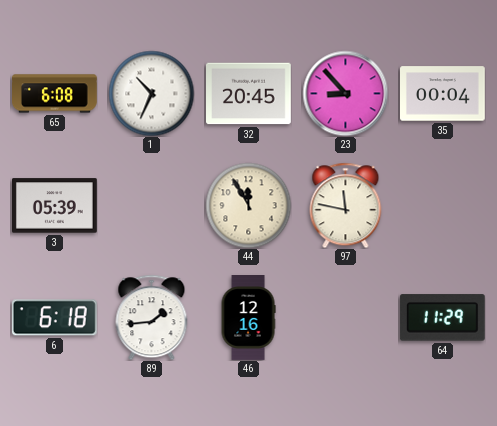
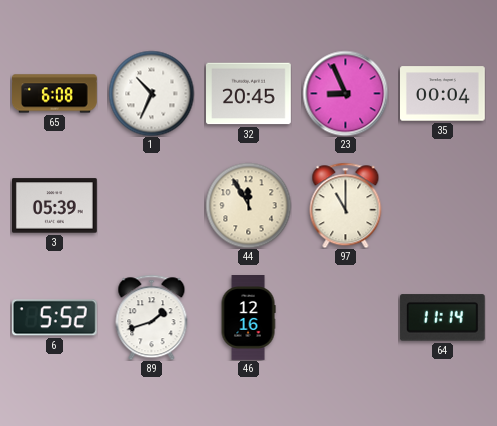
23: 8:53 -> 8:56
97: 11:47 -> 11:00
6: 6:18 -> 5:52
89: 1:44 -> 1:42
64: 11:29 -> 11:14
